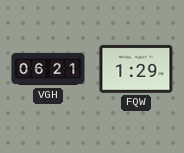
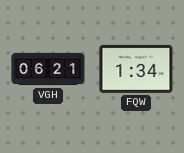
FQW: 1:29 -> 1:34
